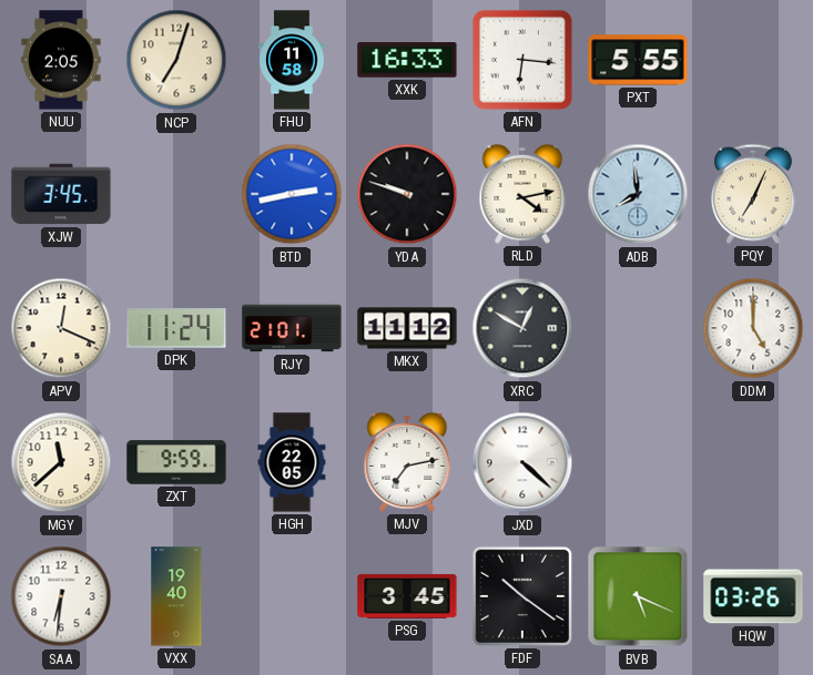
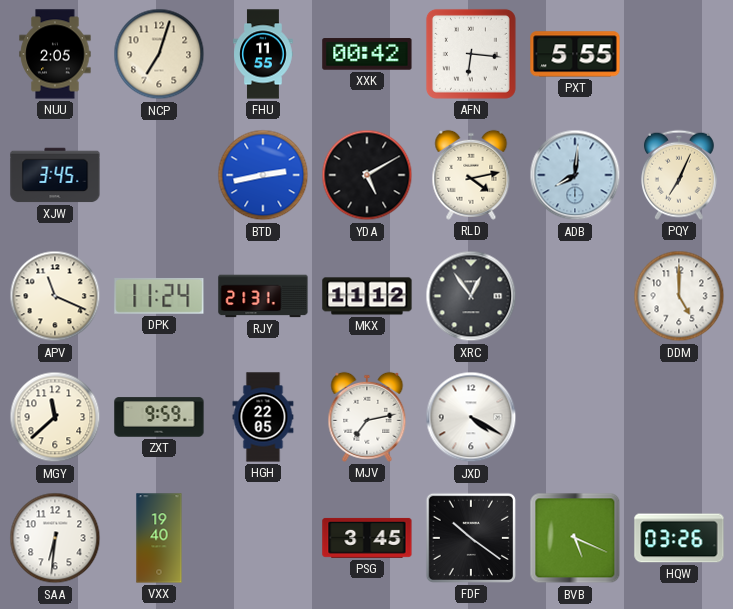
FHU: 11:58 -> 11:55
XXK: 16:33 -> 00:42
YDA: 9:48 -> 5:10
ADB: 7:59 -> 8:01
APV: 12:19 -> 11:19
RJY: 21:01 -> 21:31
XRC: 12:50 -> 12:54
JXD: 4:22 -> 4:20
